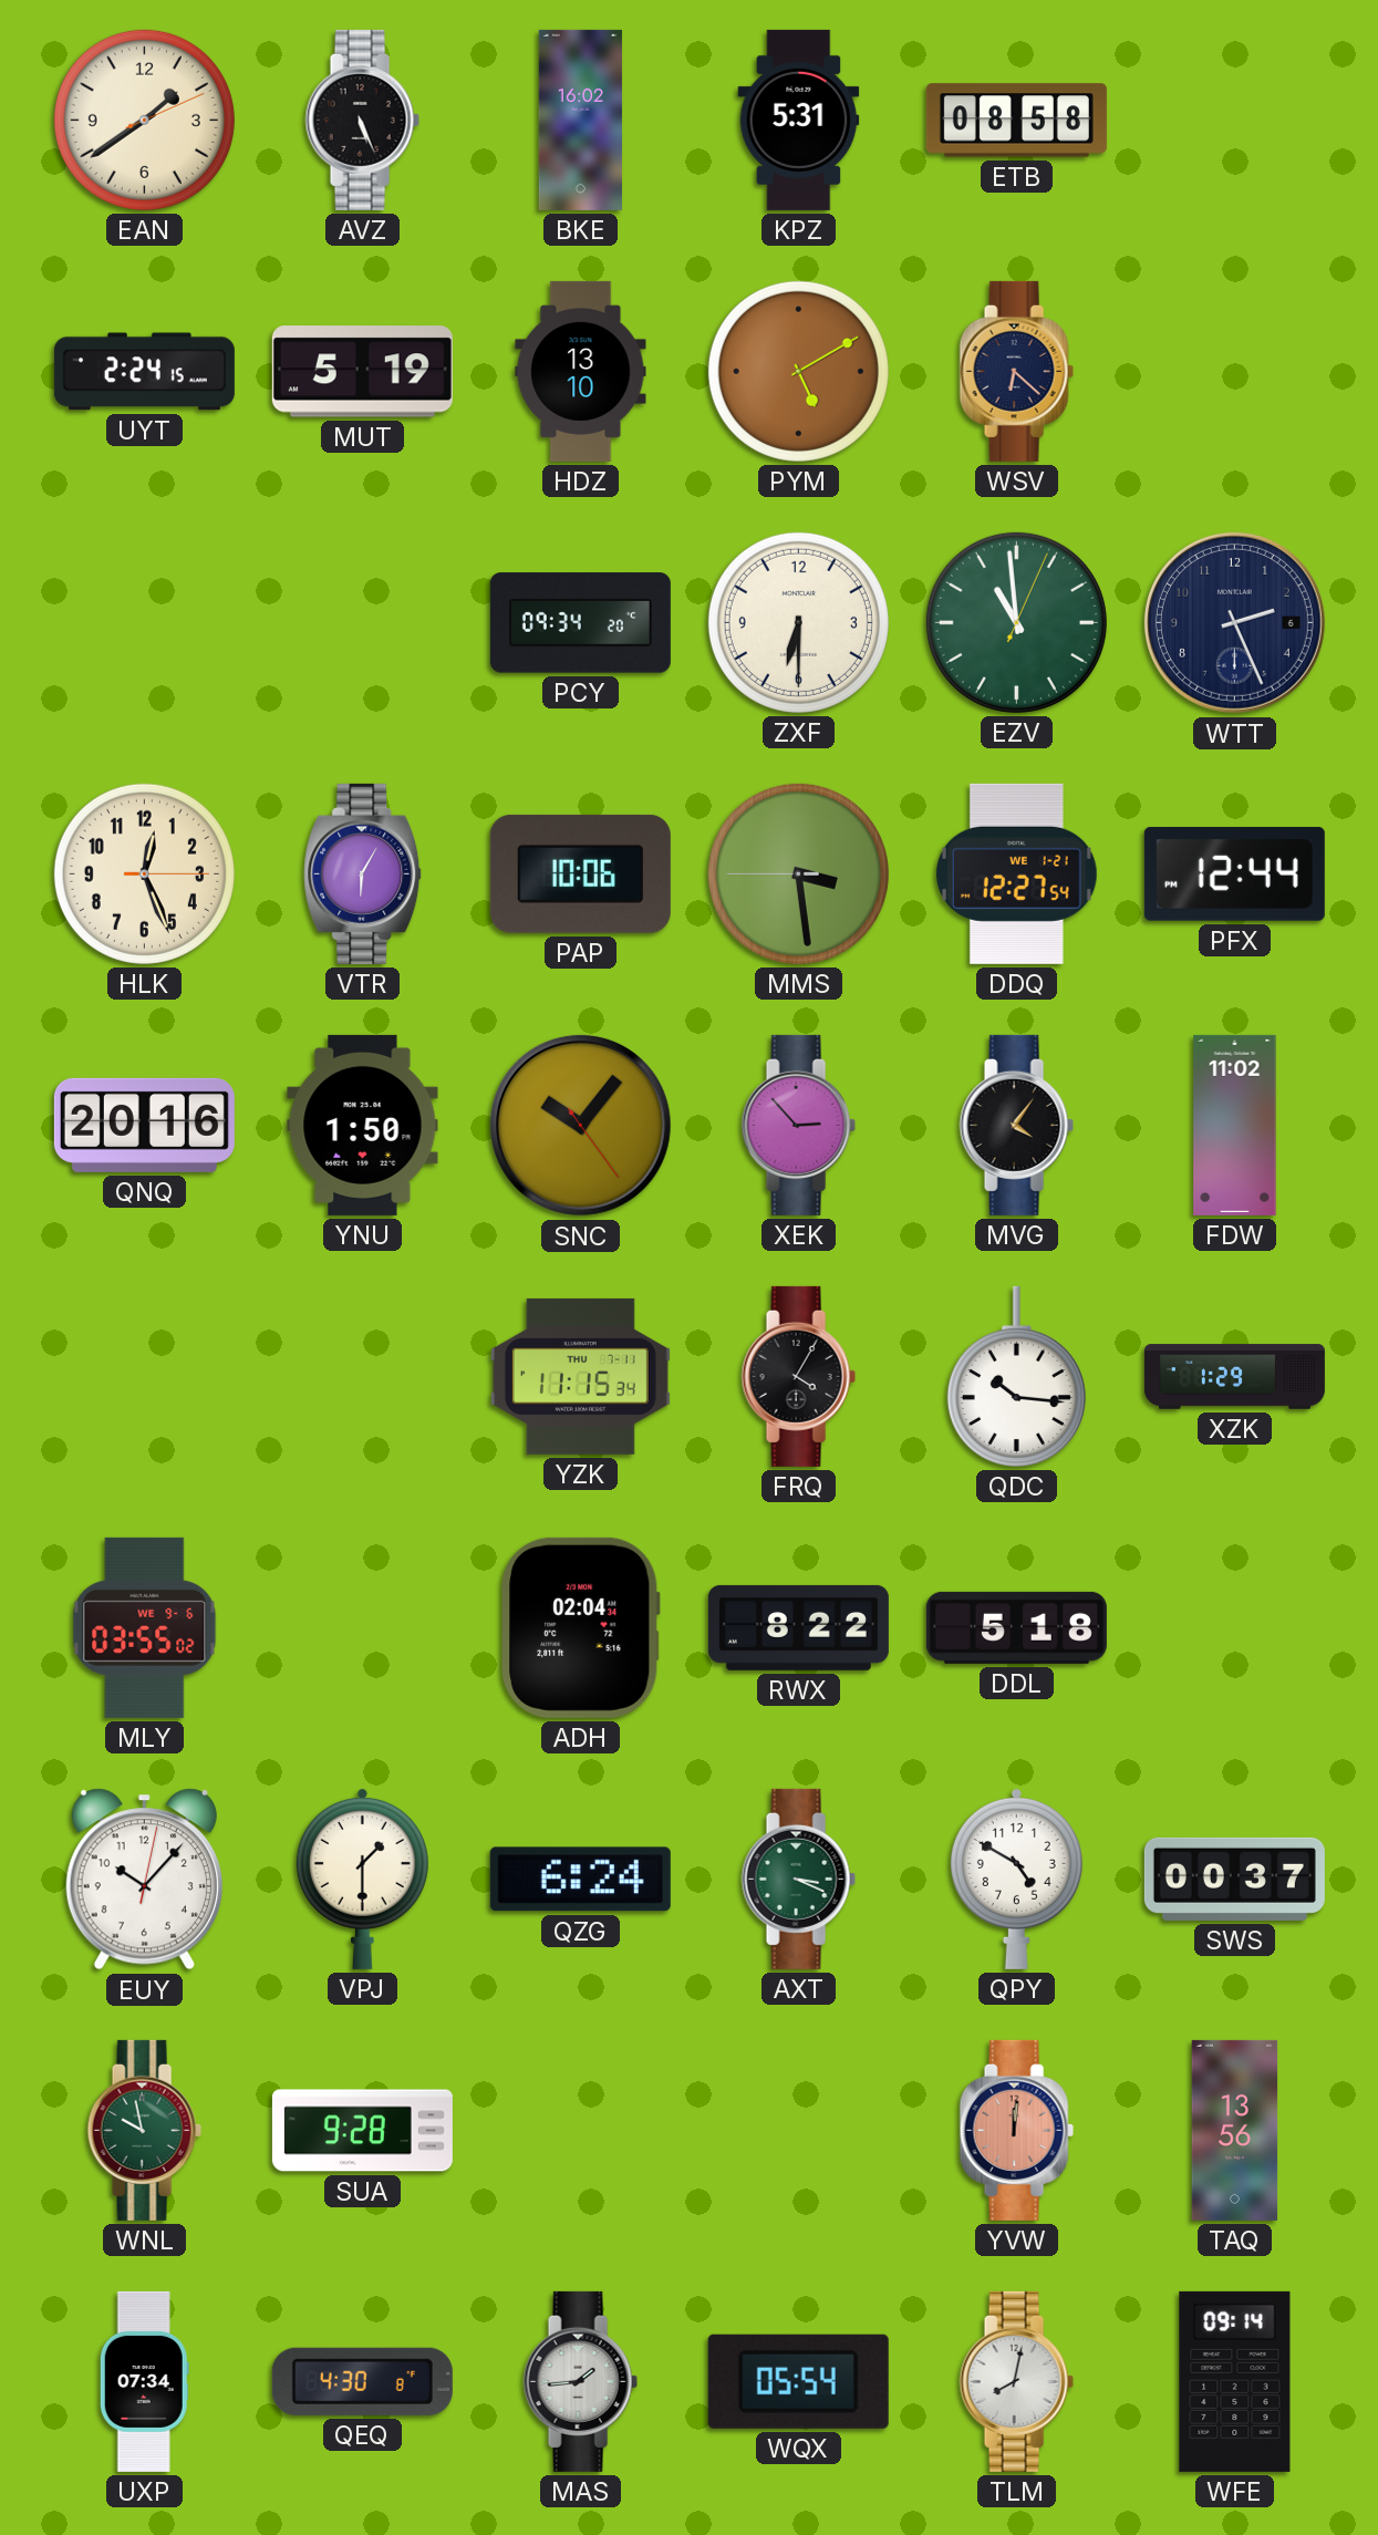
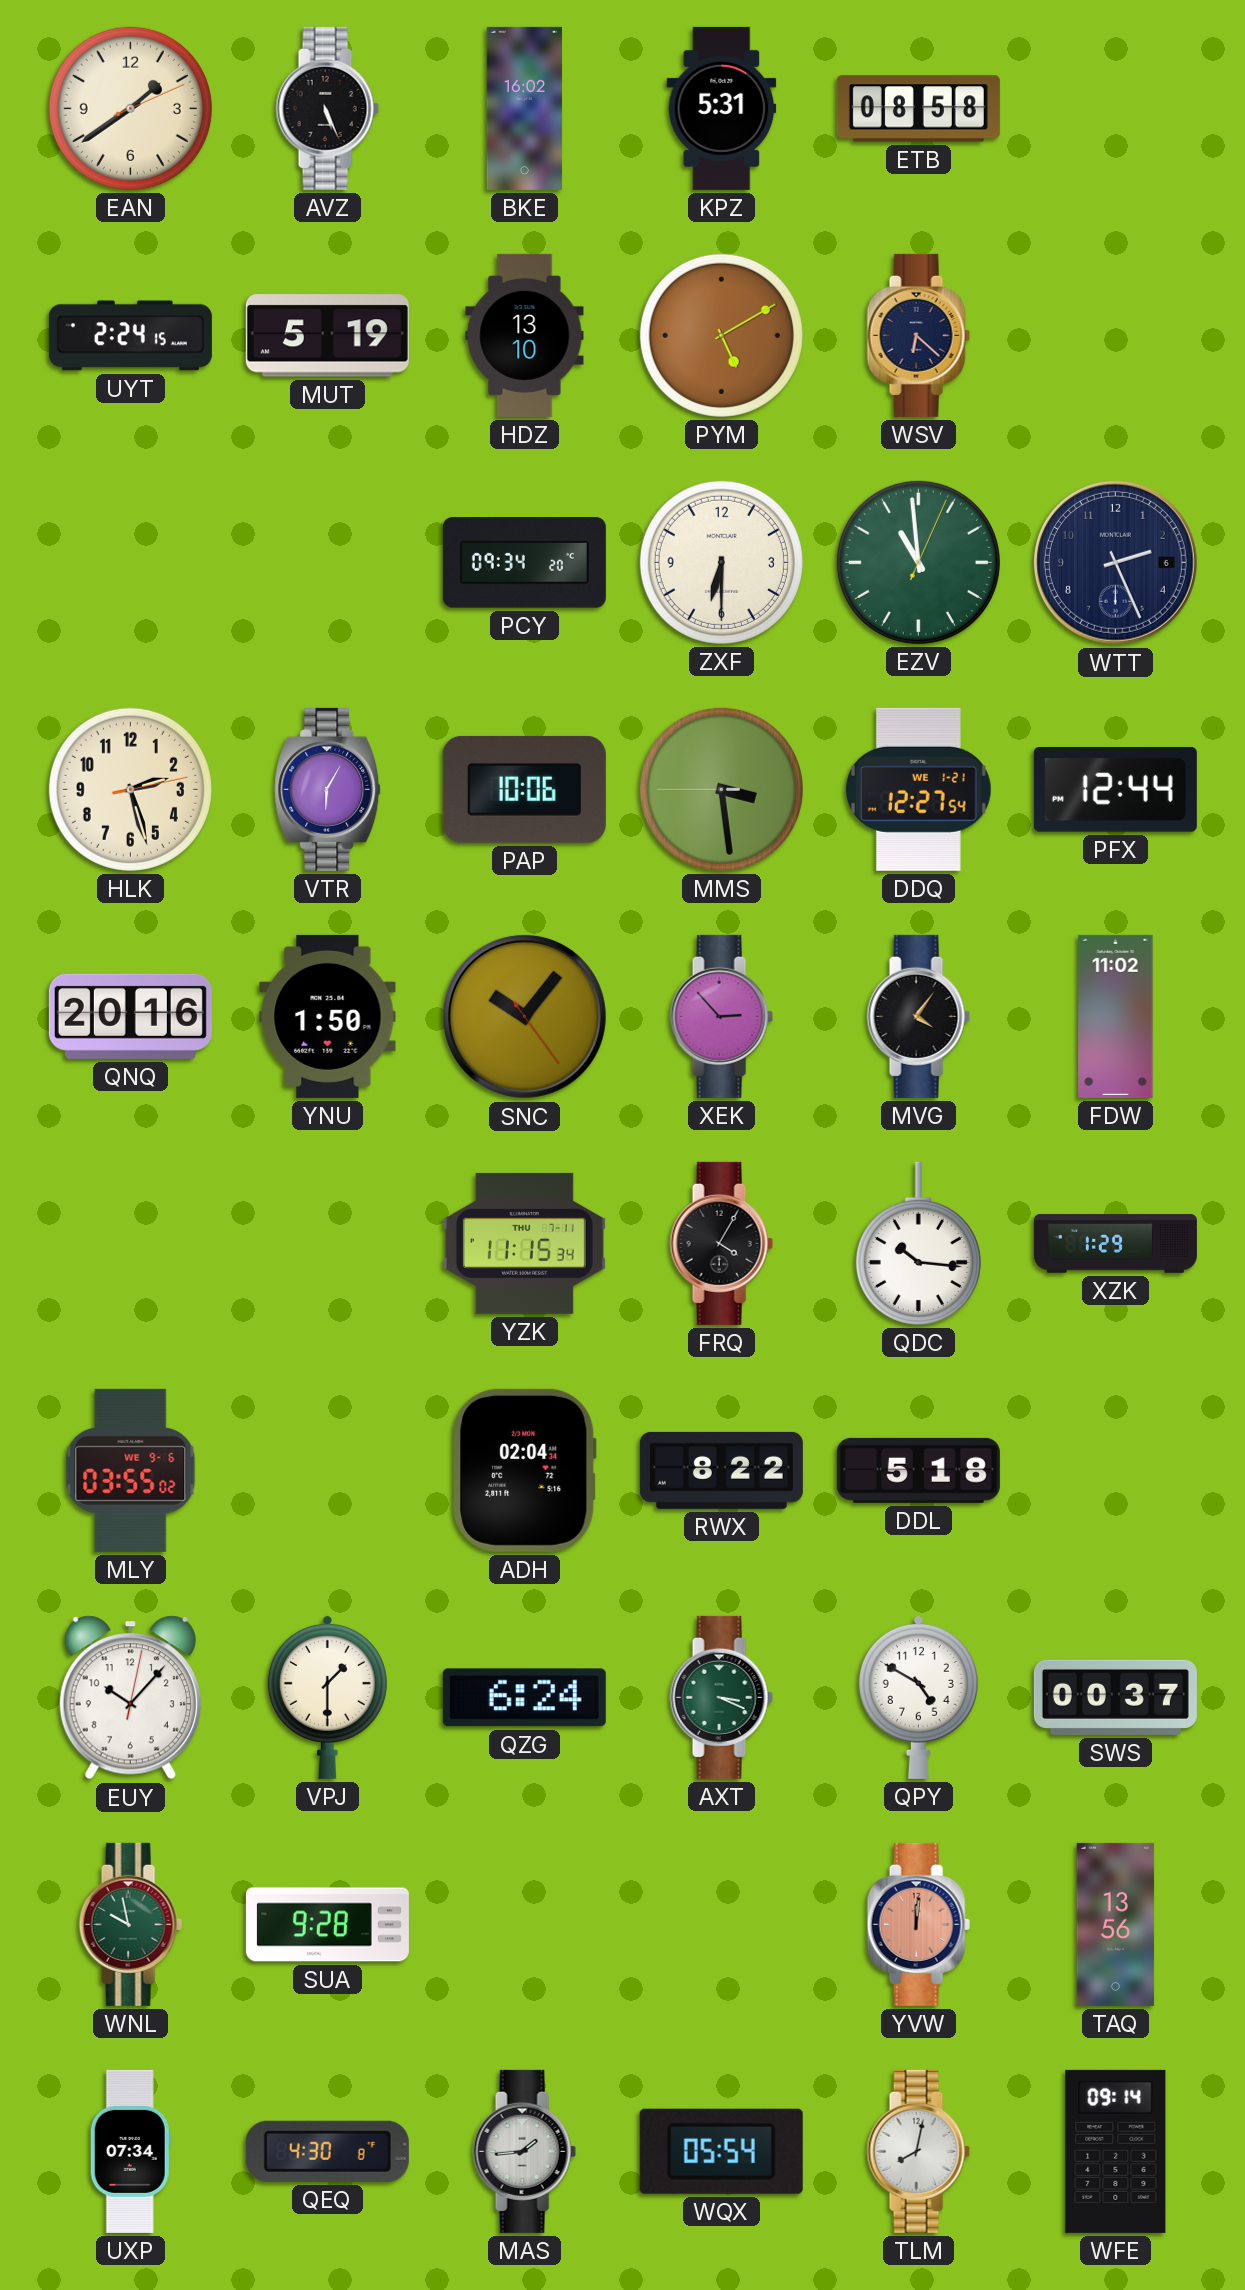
HLK: 12:26 -> 2:27
